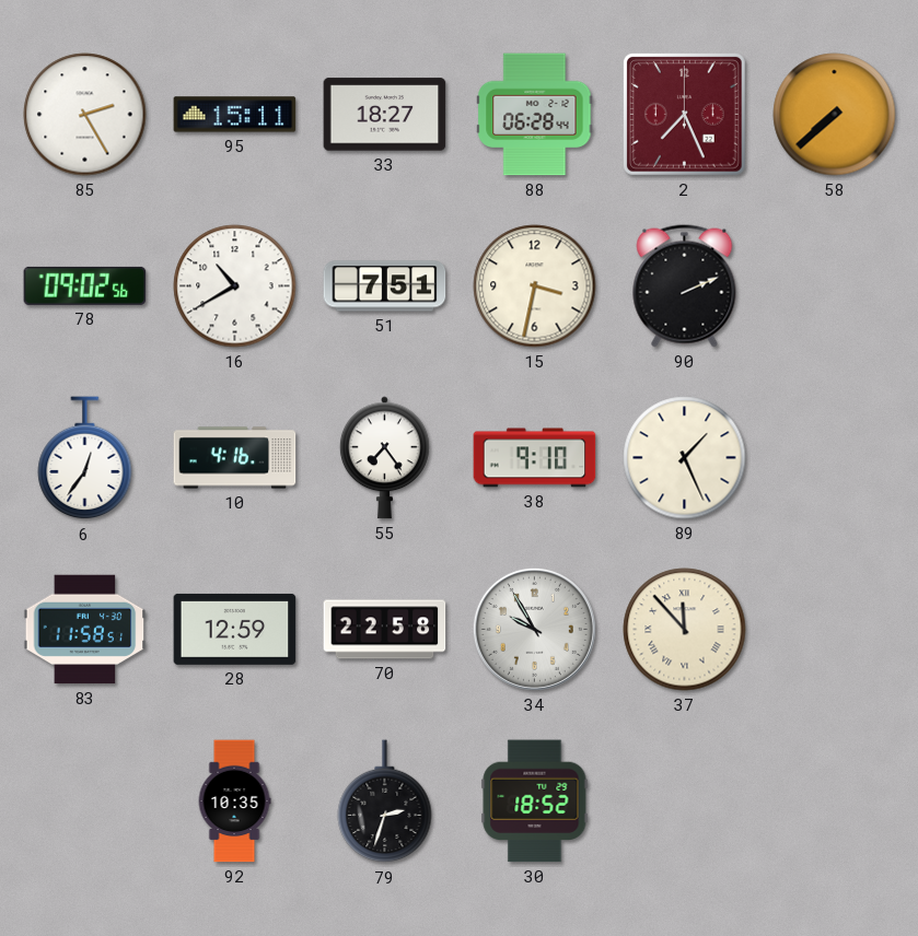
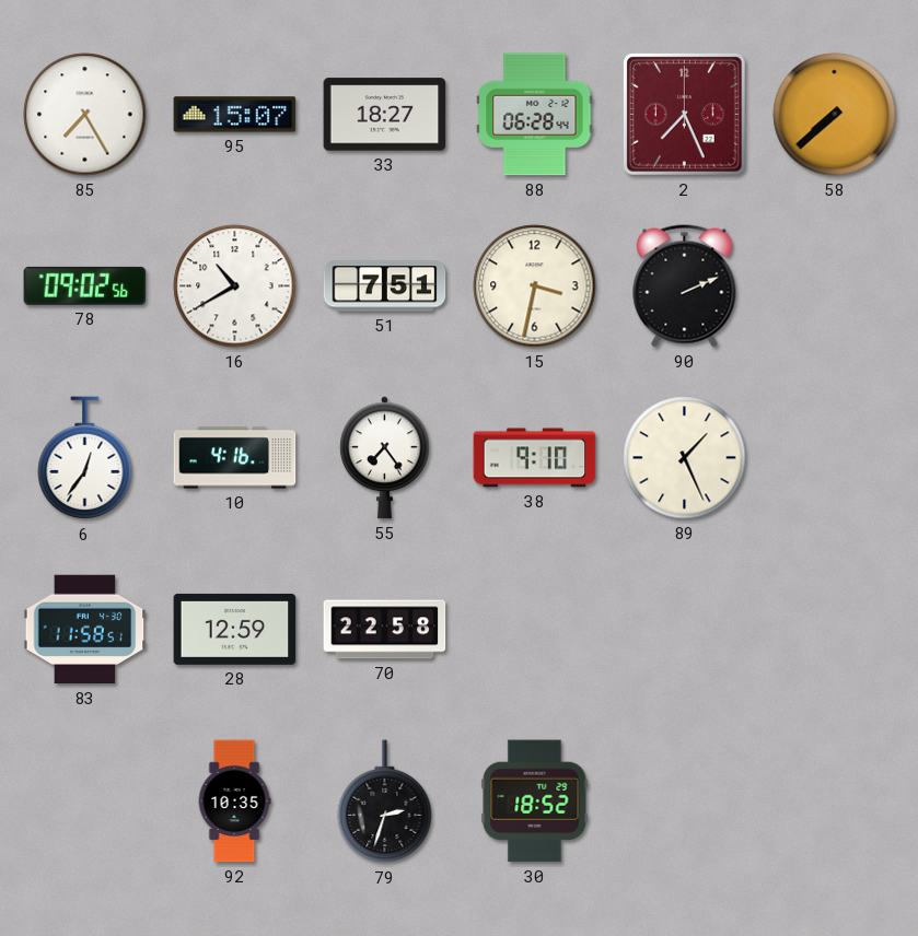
85: 2:25 -> 7:25
95: 15:11 -> 15:07
34: 9:55 -> none
37: 11:53 -> none
